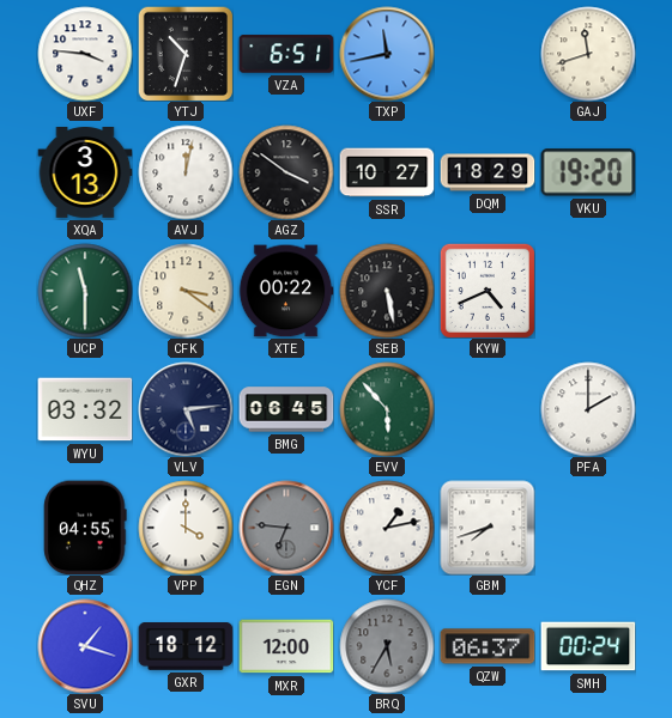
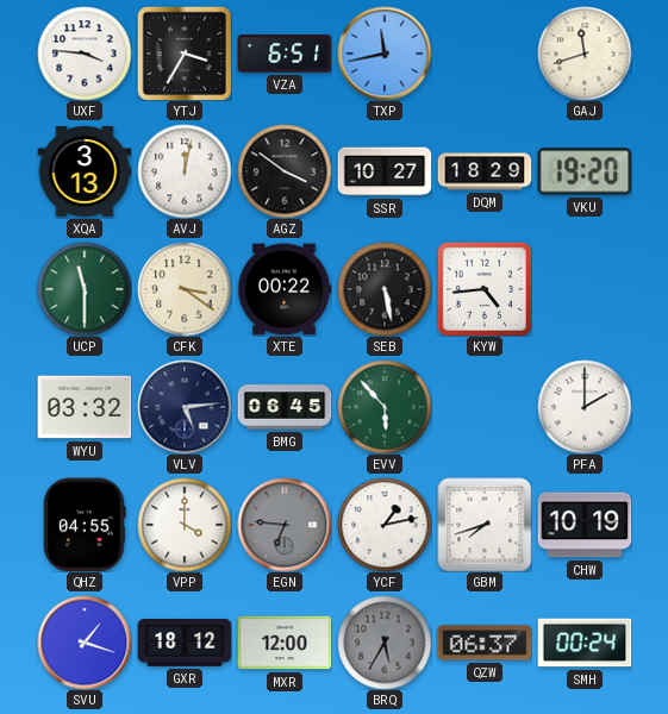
YTJ: 10:33 -> 3:35
KYW: 4:41 -> 4:44
CHW: none -> 10:19
